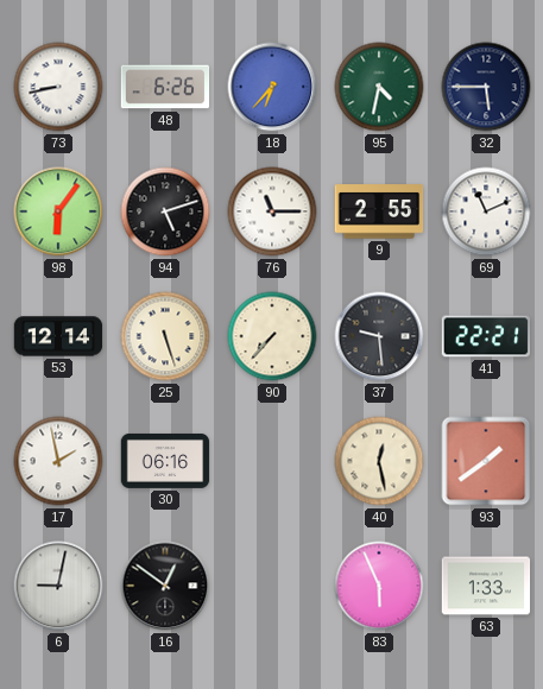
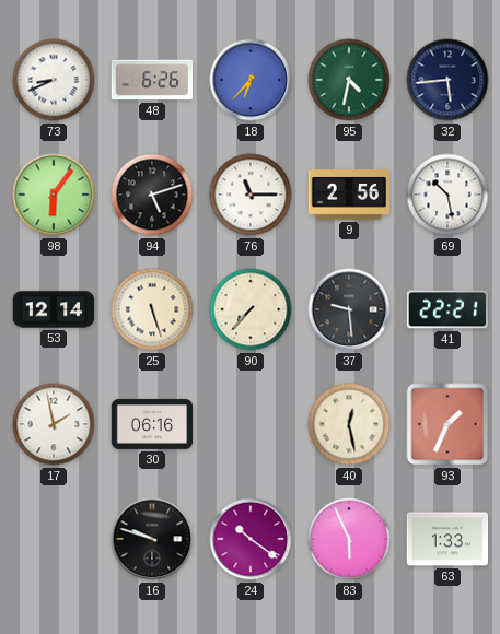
73: 8:43 -> 8:41
32: 5:45 -> 5:44
9: 2:55 -> 2:56
69: 11:11 -> 10:28
93: 1:39 -> 1:34
6: 9:02 -> none
16: 12:51 -> 9:48
24: none -> 10:21
